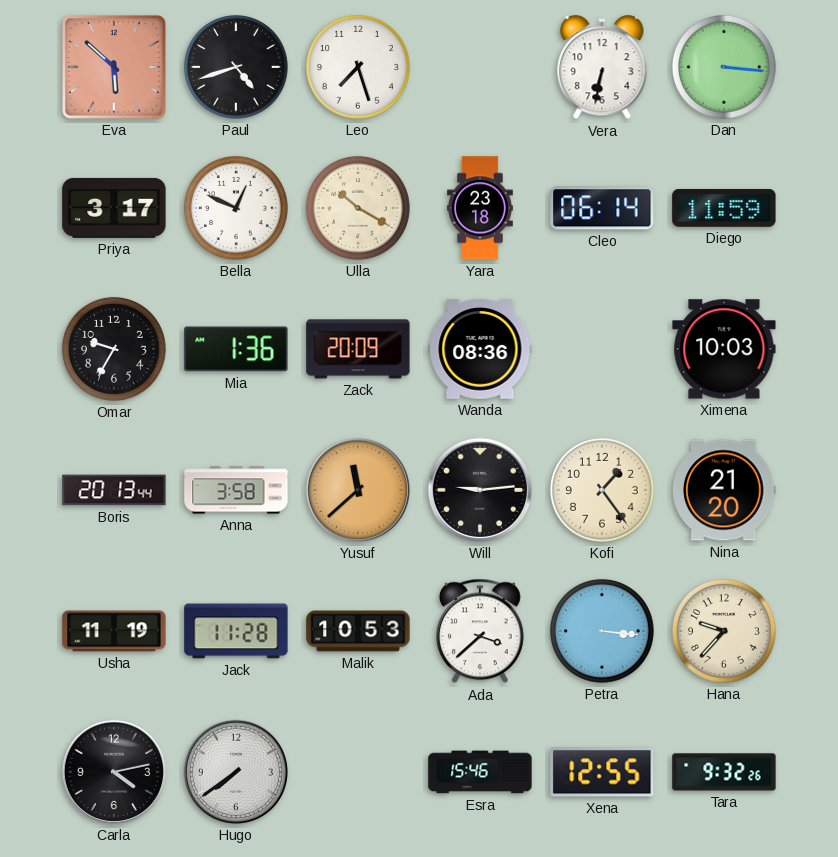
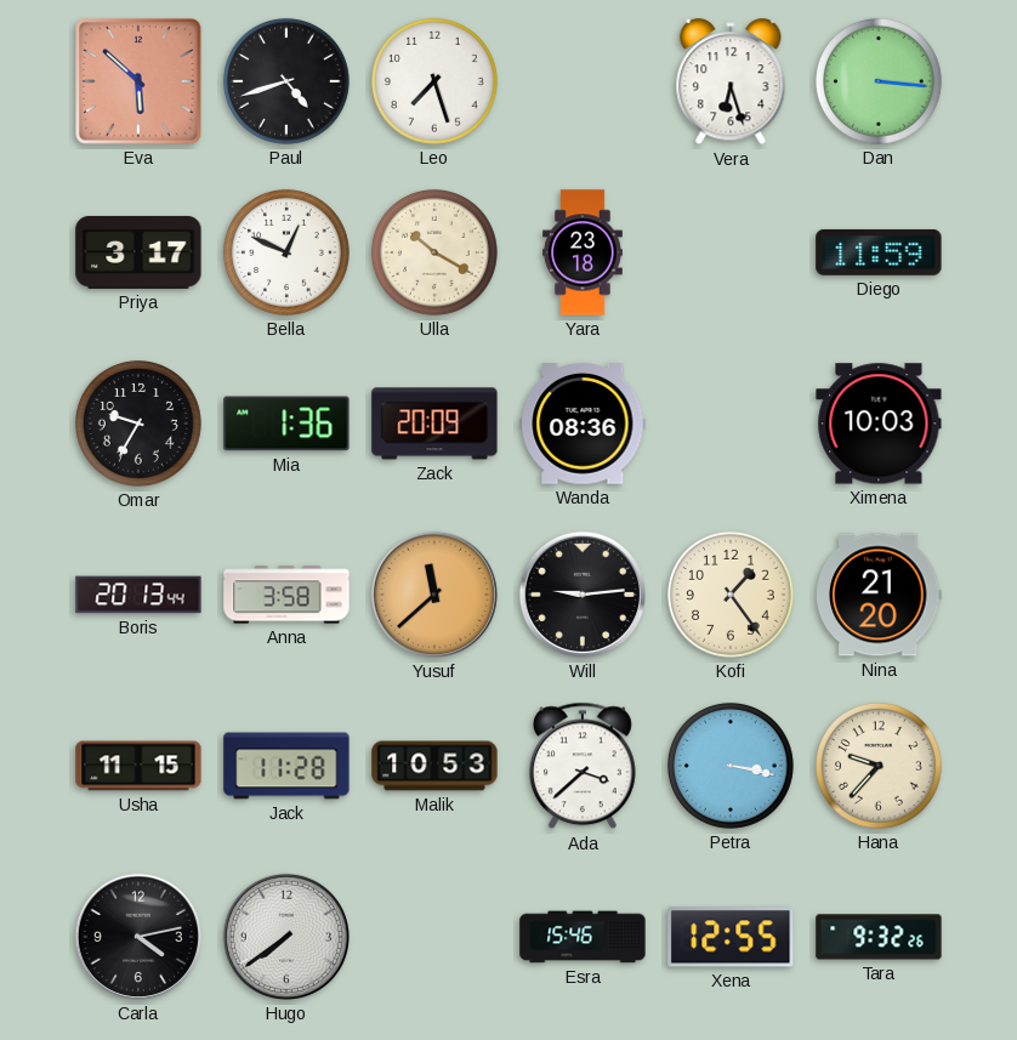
Vera: 6:32 -> 6:27
Cleo: 06:14 -> none
Usha: 11:19 -> 11:15
Petra: 3:16 -> 3:17
